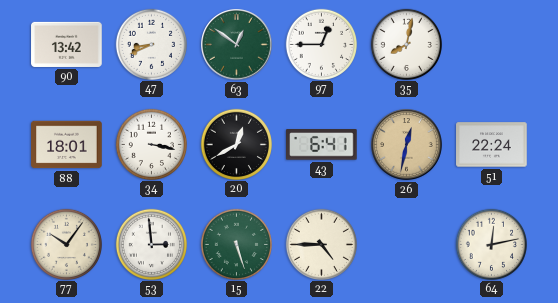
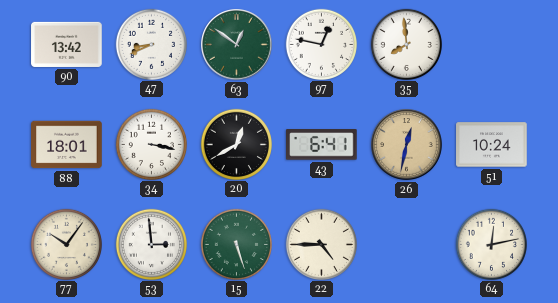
97: 12:45 -> 12:47
35: 8:02 -> 7:59
51: 22:24 -> 10:24
